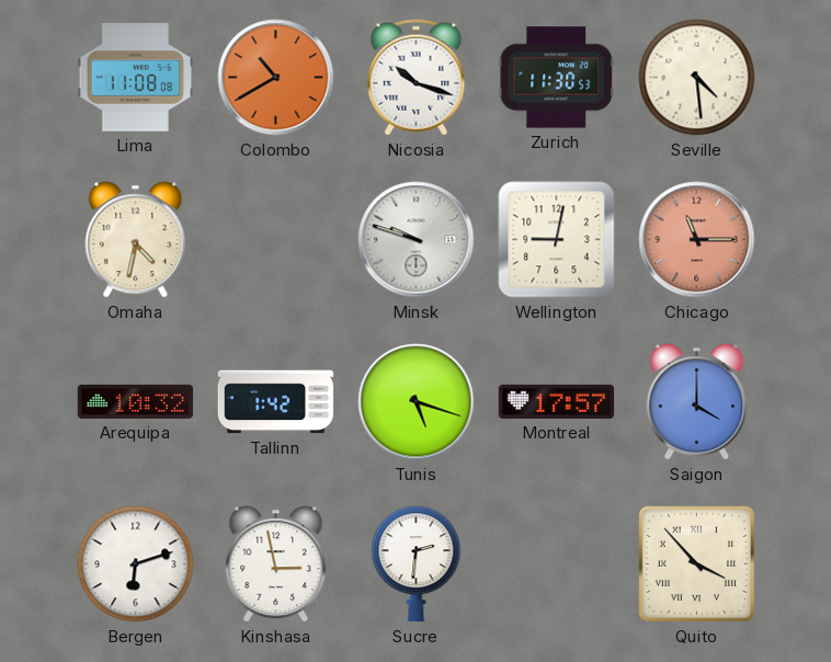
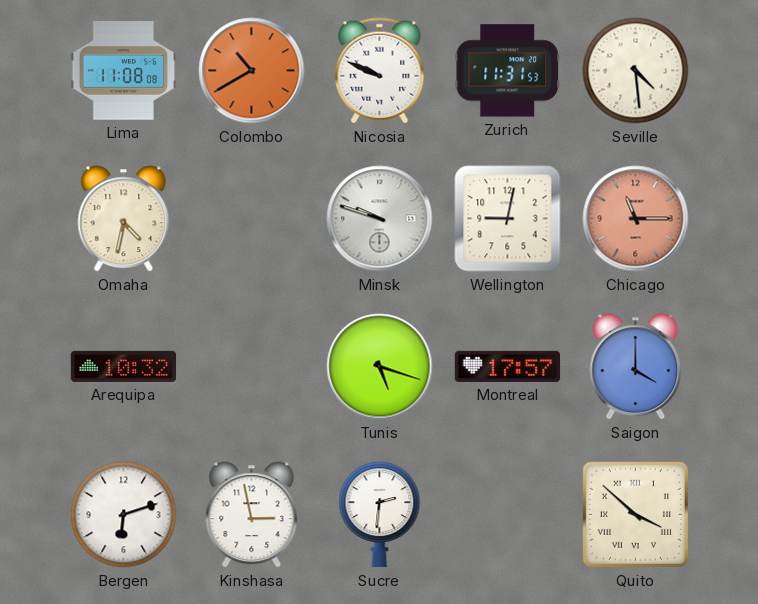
Nicosia: 10:18 -> 9:49
Zurich: 11:30 -> 11:31
Tallinn: 1:42 -> none
Quito: 3:53 -> 3:52
